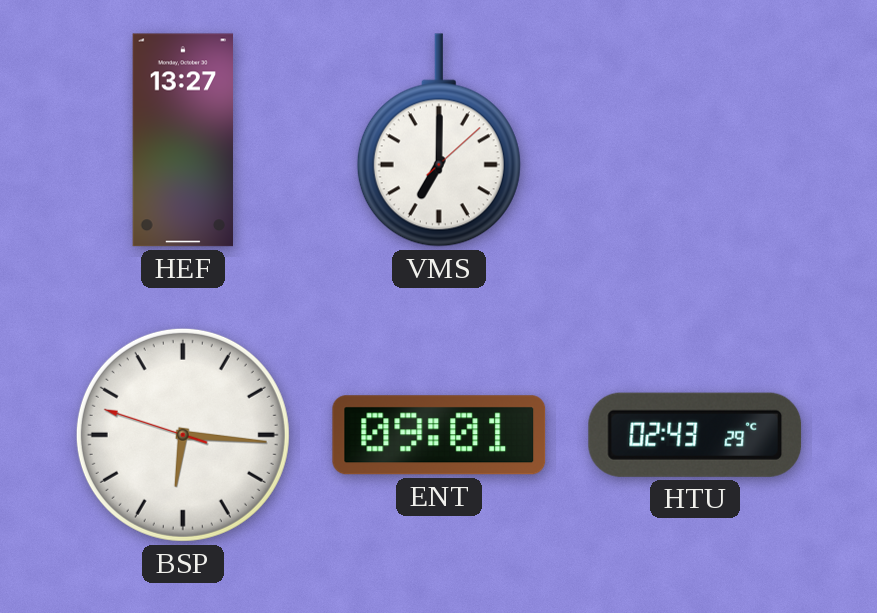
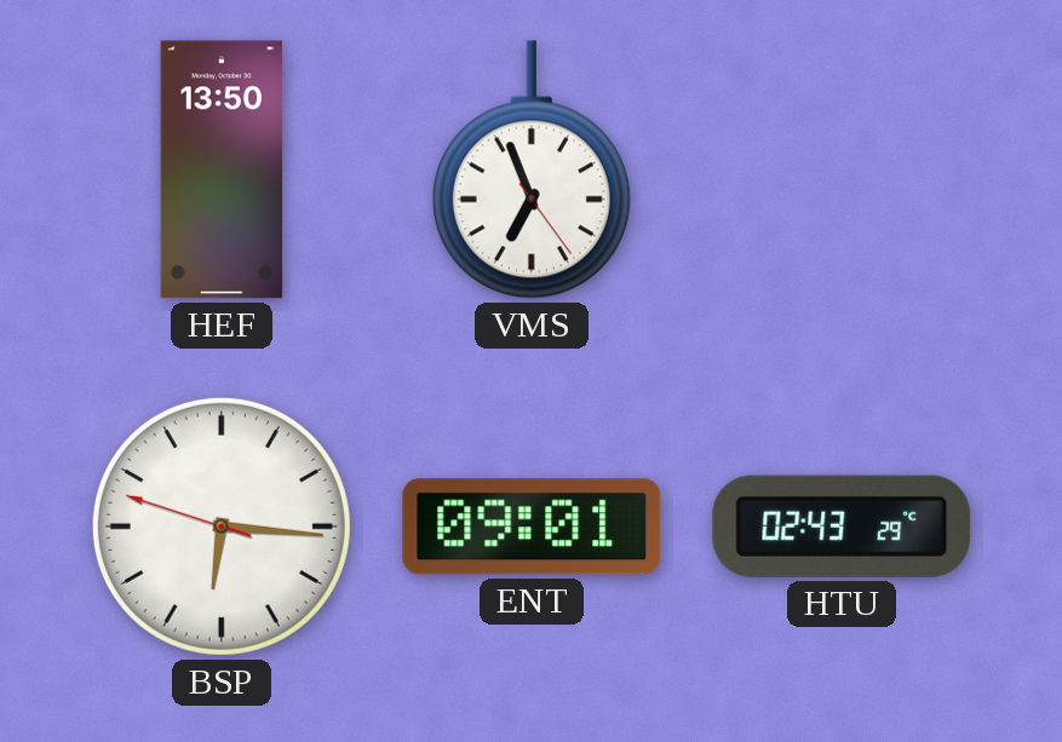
HEF: 13:27 -> 13:50
VMS: 7:00 -> 6:56
